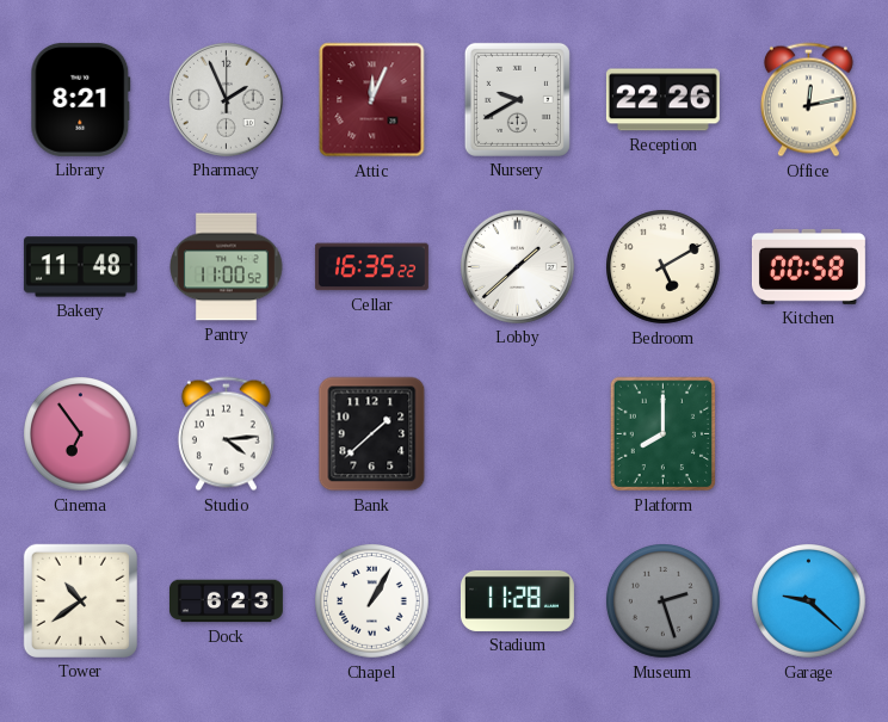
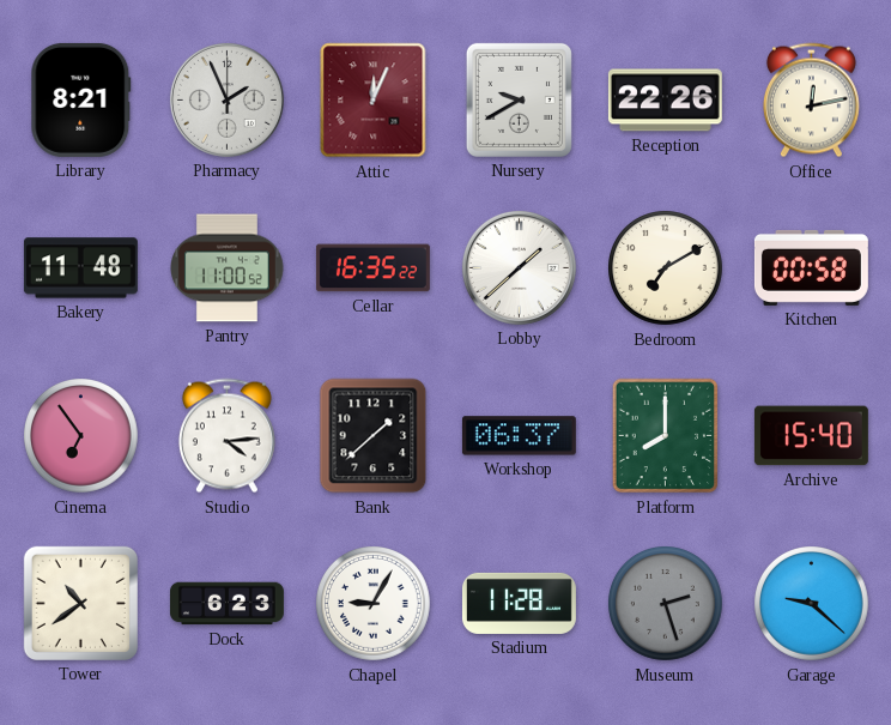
Bedroom: 5:10 -> 7:10
Workshop: none -> 06:37
Archive: none -> 15:40
Chapel: 1:05 -> 9:05
